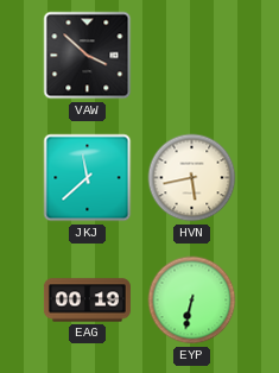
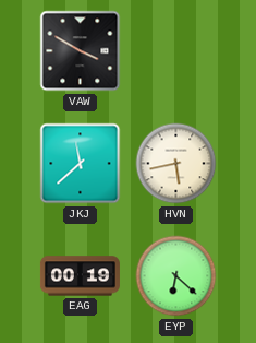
VAW: 3:52 -> 3:50
EYP: 6:32 -> 6:22
